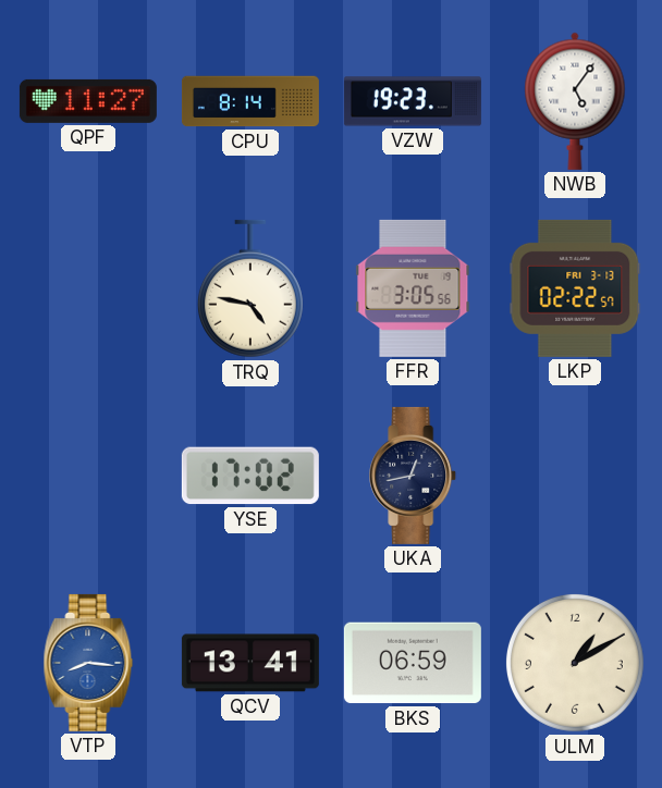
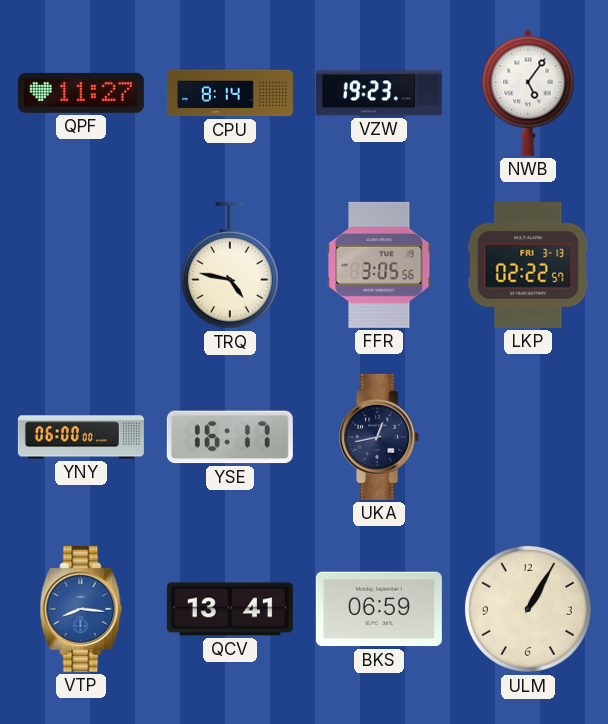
YNY: none -> 06:00
YSE: 17:02 -> 16:17
ULM: 1:10 -> 1:05
